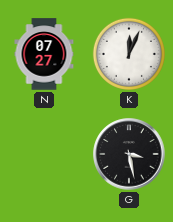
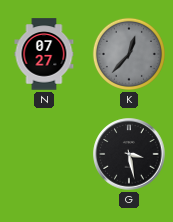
K: 12:04 -> 12:37
K dial: white -> grey
